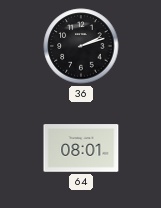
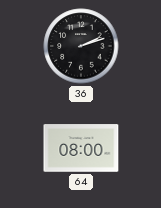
64: 08:01 -> 08:00
